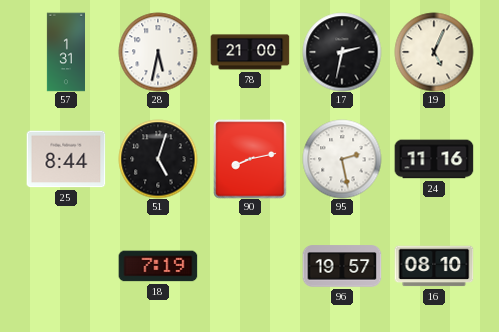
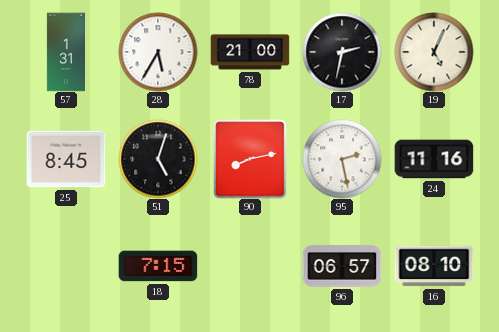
28: 5:32 -> 5:35
25: 8:44 -> 8:45
18: 7:19 -> 7:15
96: 19:57 -> 06:57
